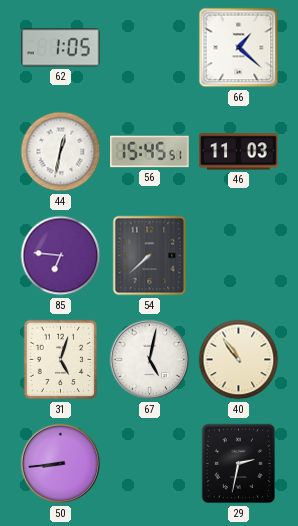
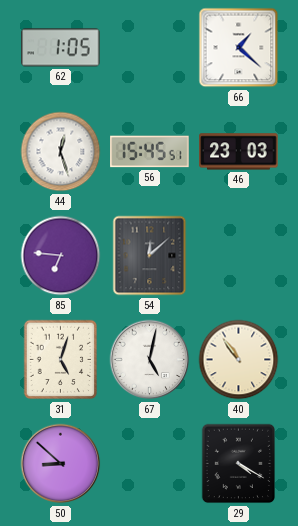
44: 12:32 -> 12:27
46: 11:03 -> 23:03
54: 7:38 -> 12:08
50: 8:44 -> 8:52
29: 2:32 -> 4:20
